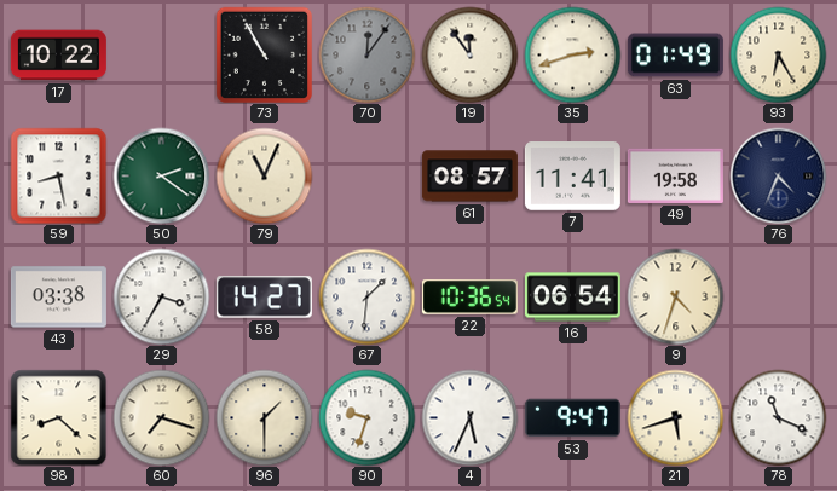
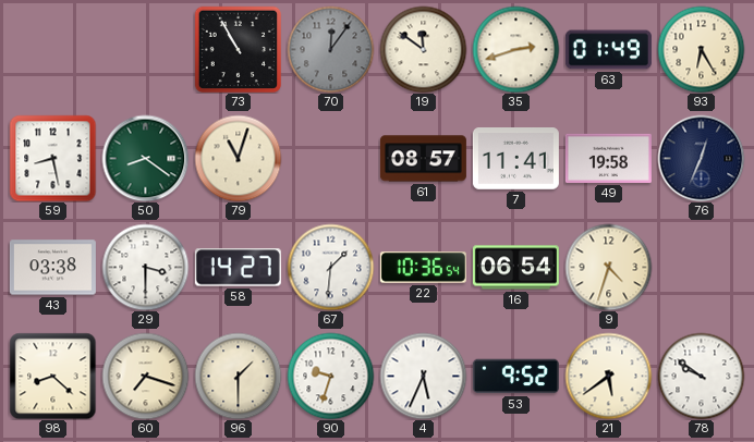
17: 10:22 -> none
19: 11:54 -> 11:51
50: 2:21 -> 8:21
79: 11:04 -> 11:03
76: 4:34 -> 12:34
29: 3:35 -> 3:30
53: 9:47 -> 9:52
21: 5:42 -> 5:39
78: 11:19 -> 9:51
